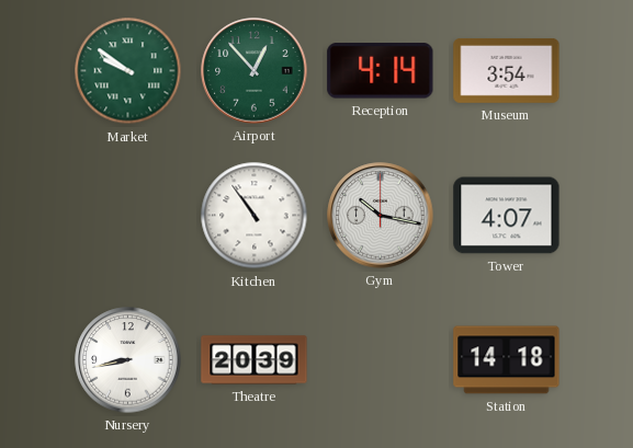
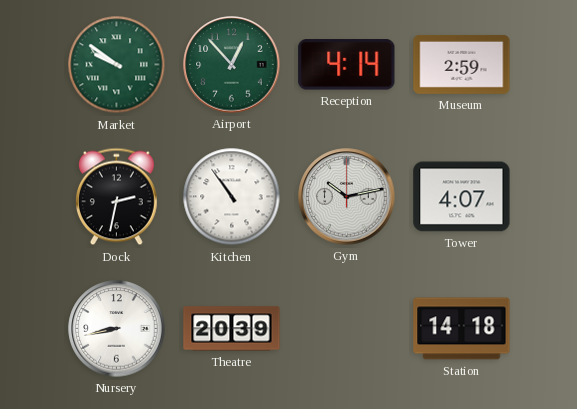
Museum: 3:54 -> 2:59
Dock: none -> 2:32
Gym: 10:17 -> 10:13
